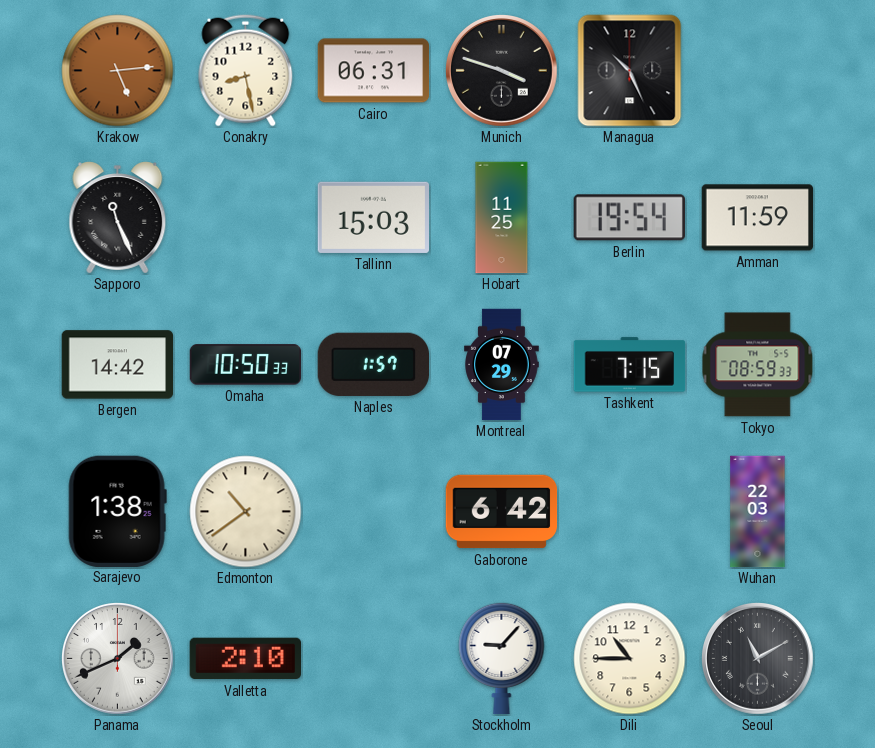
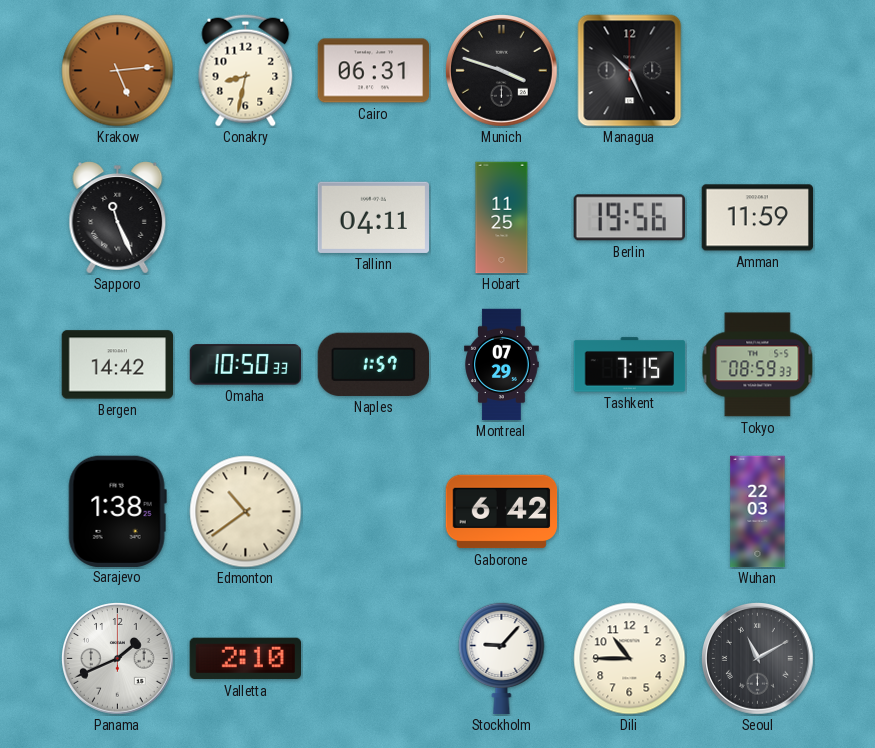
Conakry: 8:28 -> 8:32
Tallinn: 15:03 -> 04:11
Berlin: 19:54 -> 19:56
